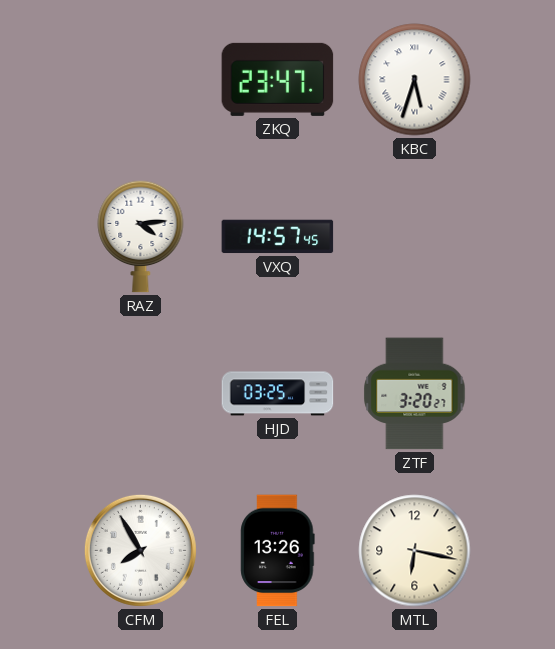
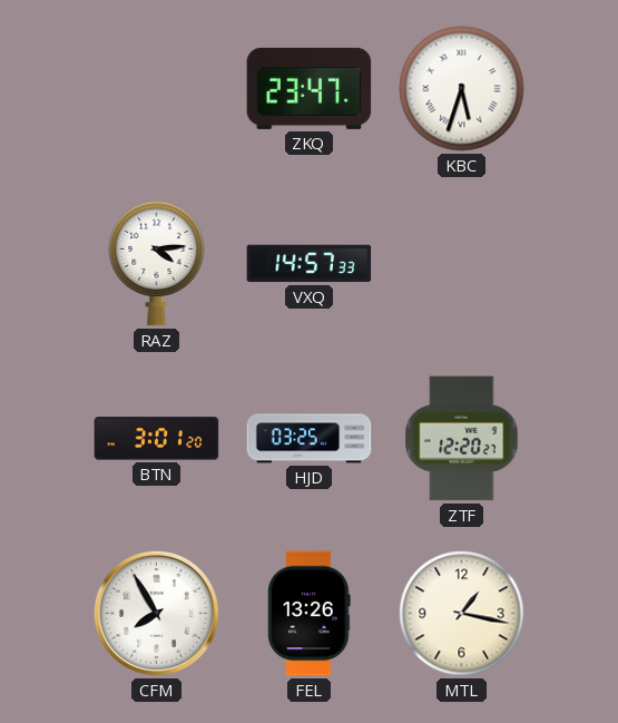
VXQ: 14:57:45 -> 14:57:33
BTN: none -> 3:01
ZTF: 3:20 -> 12:20
MTL: 6:17 -> 1:17
